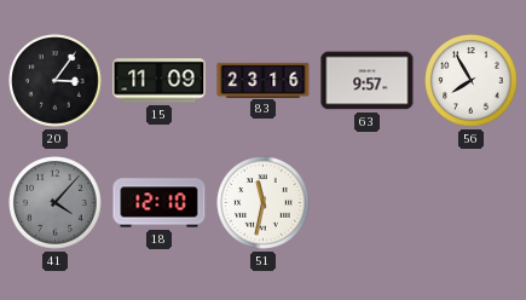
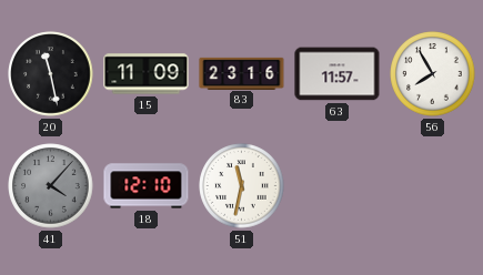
20: 3:06 -> 11:28
63: 9:57 -> 11:57
